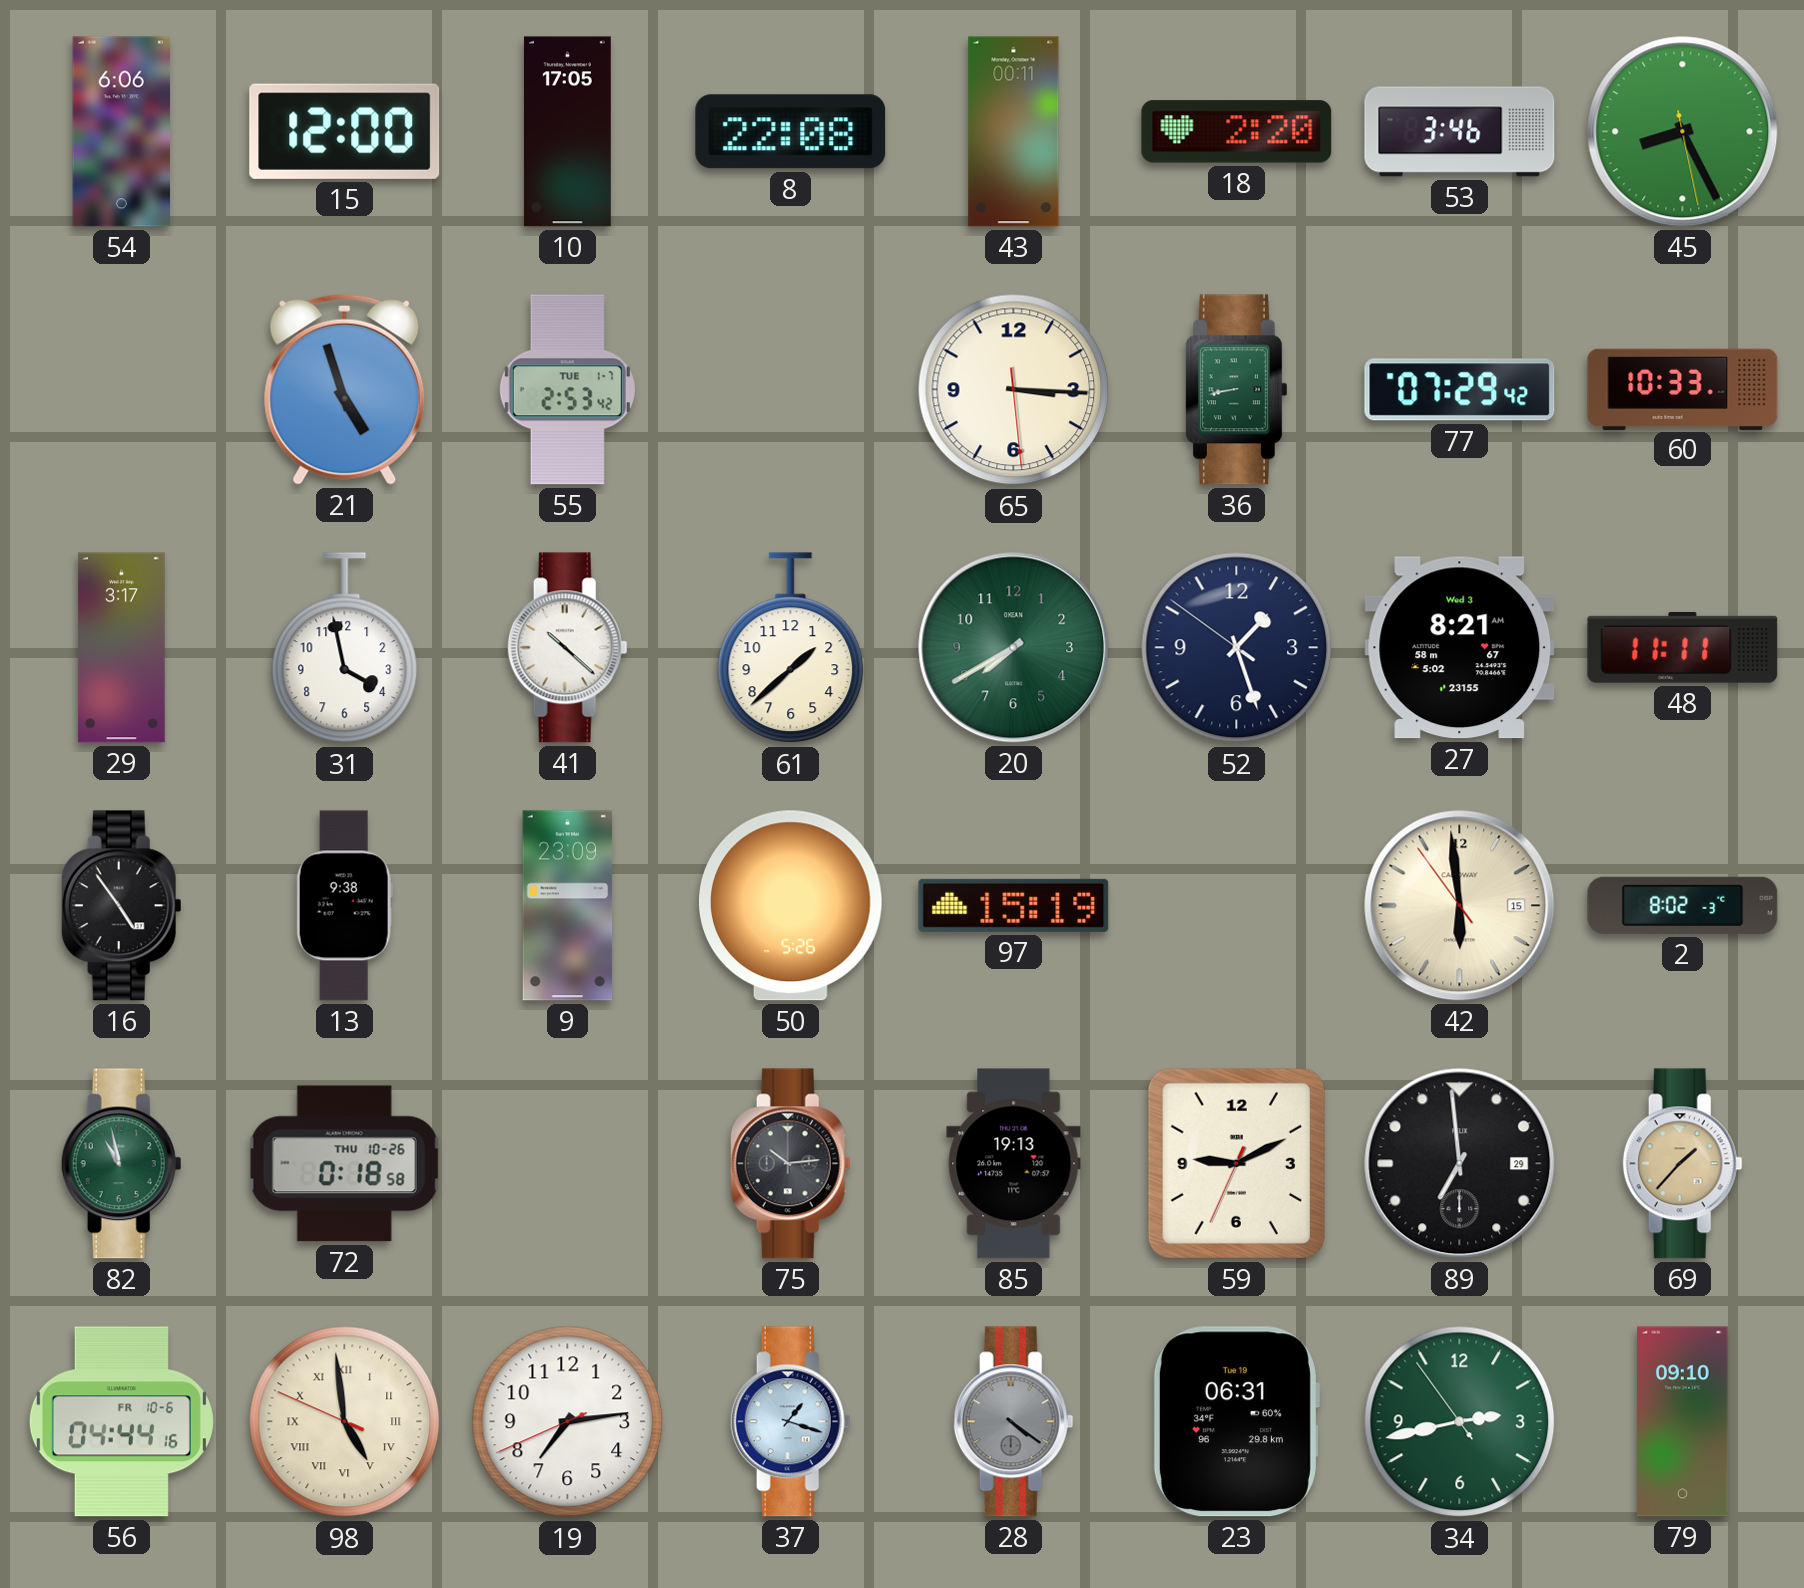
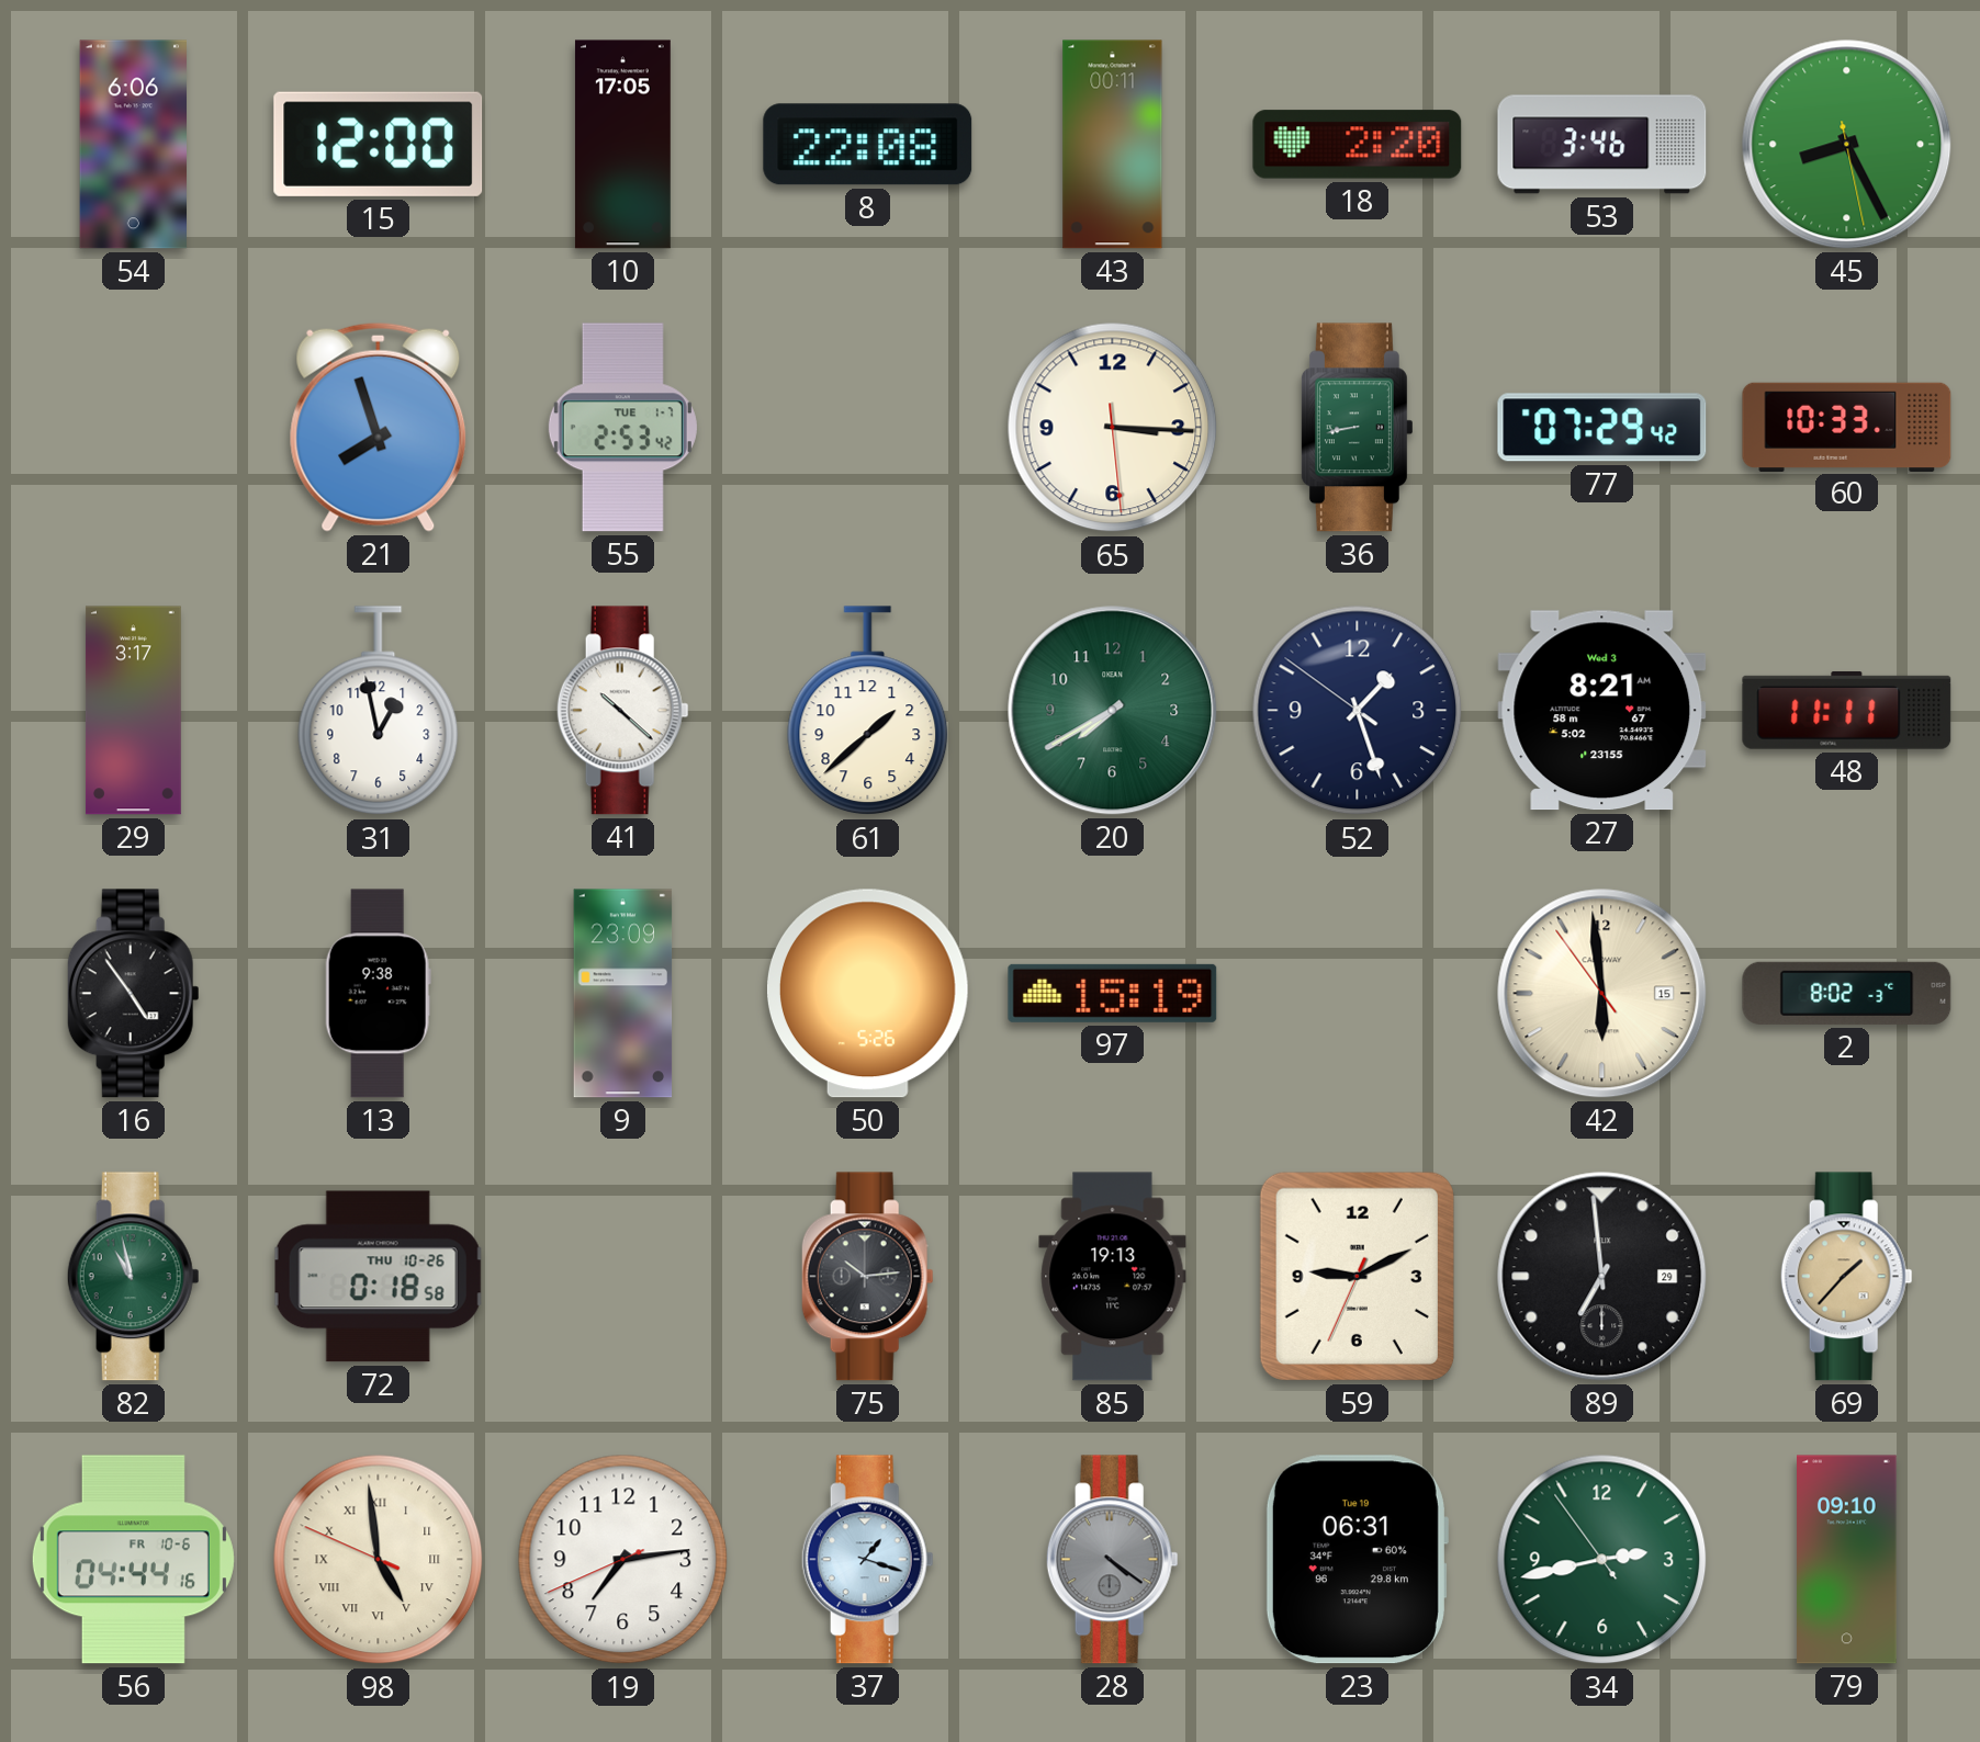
21: 4:57 -> 7:57
31: 3:58 -> 12:58
